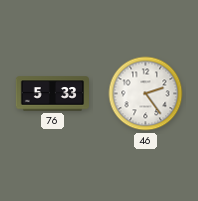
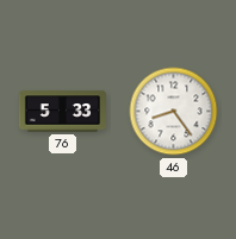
46: 2:24 -> 8:24
